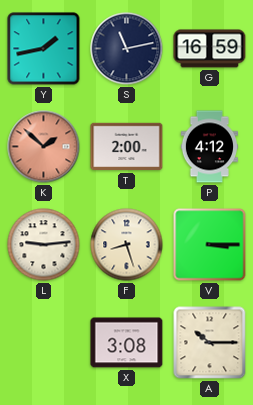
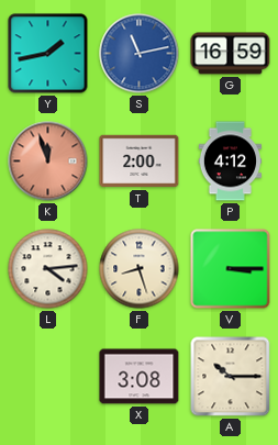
S dial: navy -> blue
K: 1:52 -> 11:57
L: 9:14 -> 4:14
